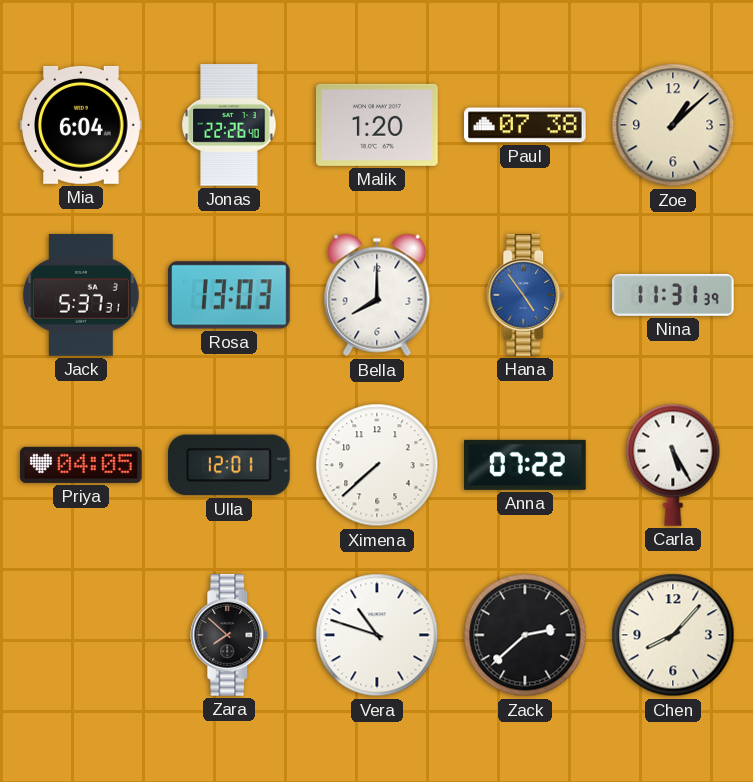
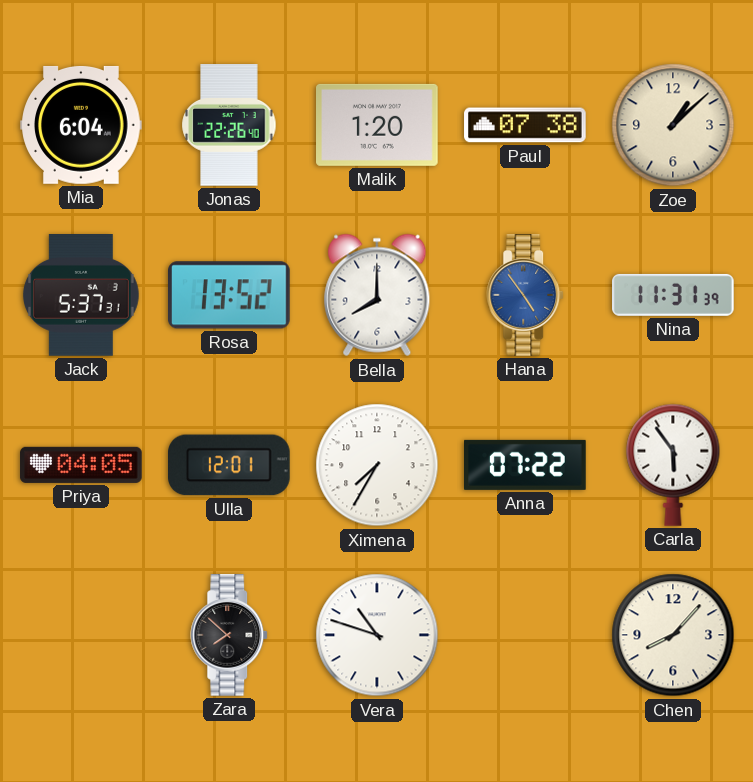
Rosa: 13:03 -> 13:52
Ximena: 7:38 -> 7:35
Carla: 5:25 -> 5:54
Zack: 2:38 -> none
